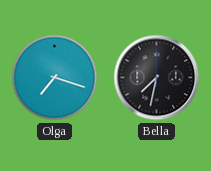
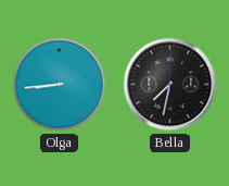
Olga: 7:18 -> 8:44
